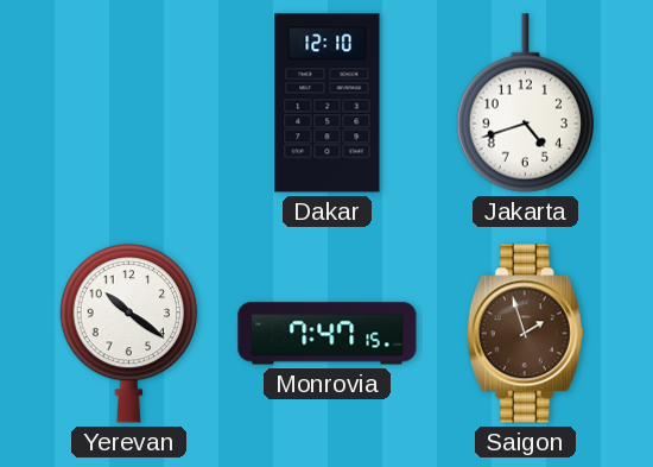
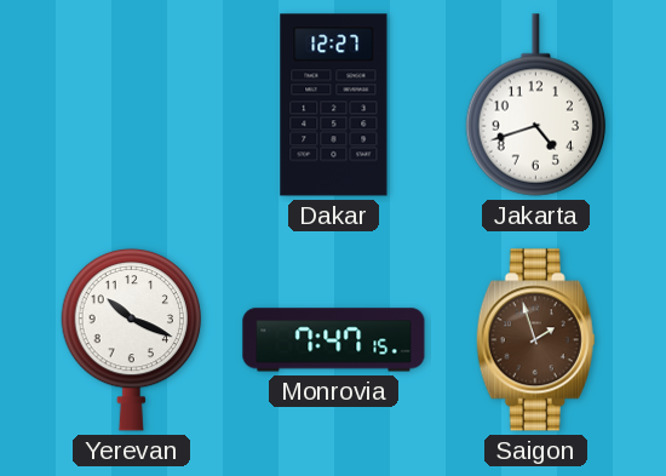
Dakar: 12:10 -> 12:27
Yerevan: 10:21 -> 10:19
